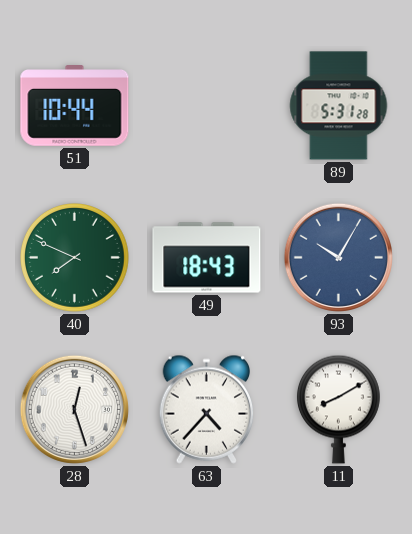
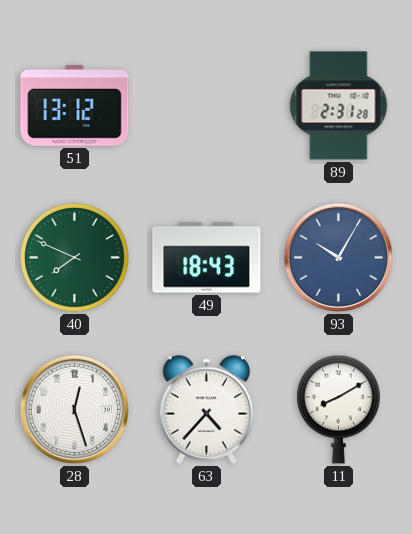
51: 10:44 -> 13:12
89: 5:31 -> 2:31
